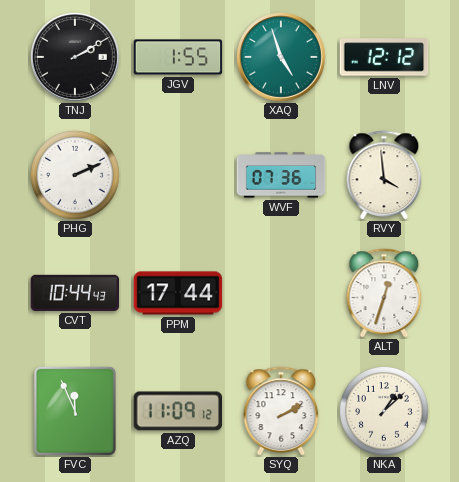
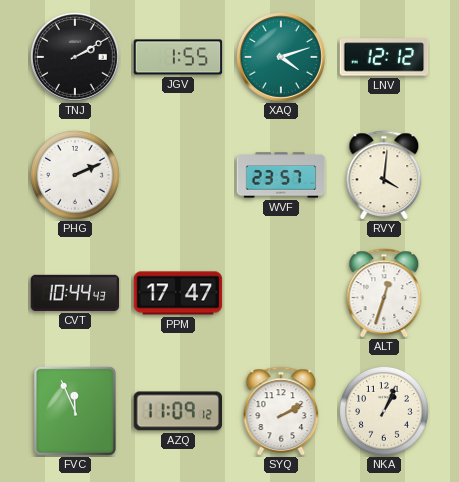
XAQ: 4:57 -> 4:12
WVF: 07:36 -> 23:57
RVY: 3:59 -> 4:01
PPM: 17:44 -> 17:47
NKA: 1:08 -> 1:04
